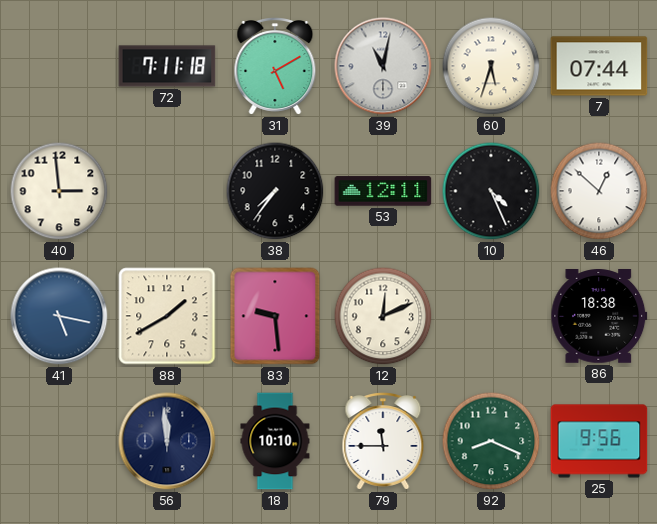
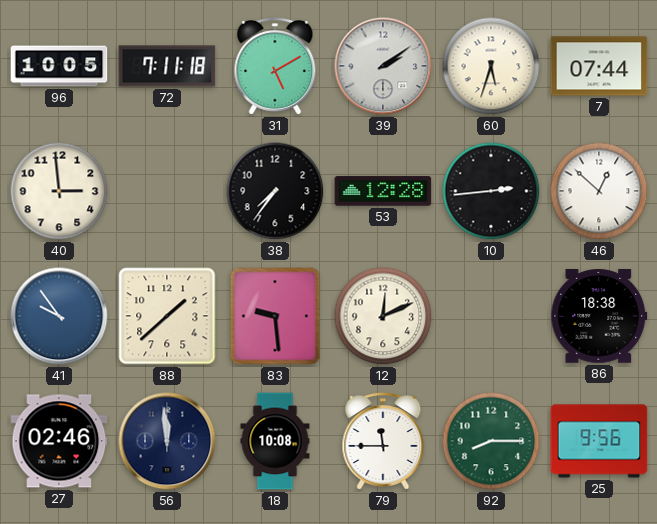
96: none -> 10:05
39: 11:02 -> 2:09
53: 12:11 -> 12:28
10: 4:26 -> 2:44
41: 5:17 -> 9:54
88: 1:40 -> 1:38
27: none -> 02:46
18: 10:10 -> 10:08
92: 8:19 -> 8:15
